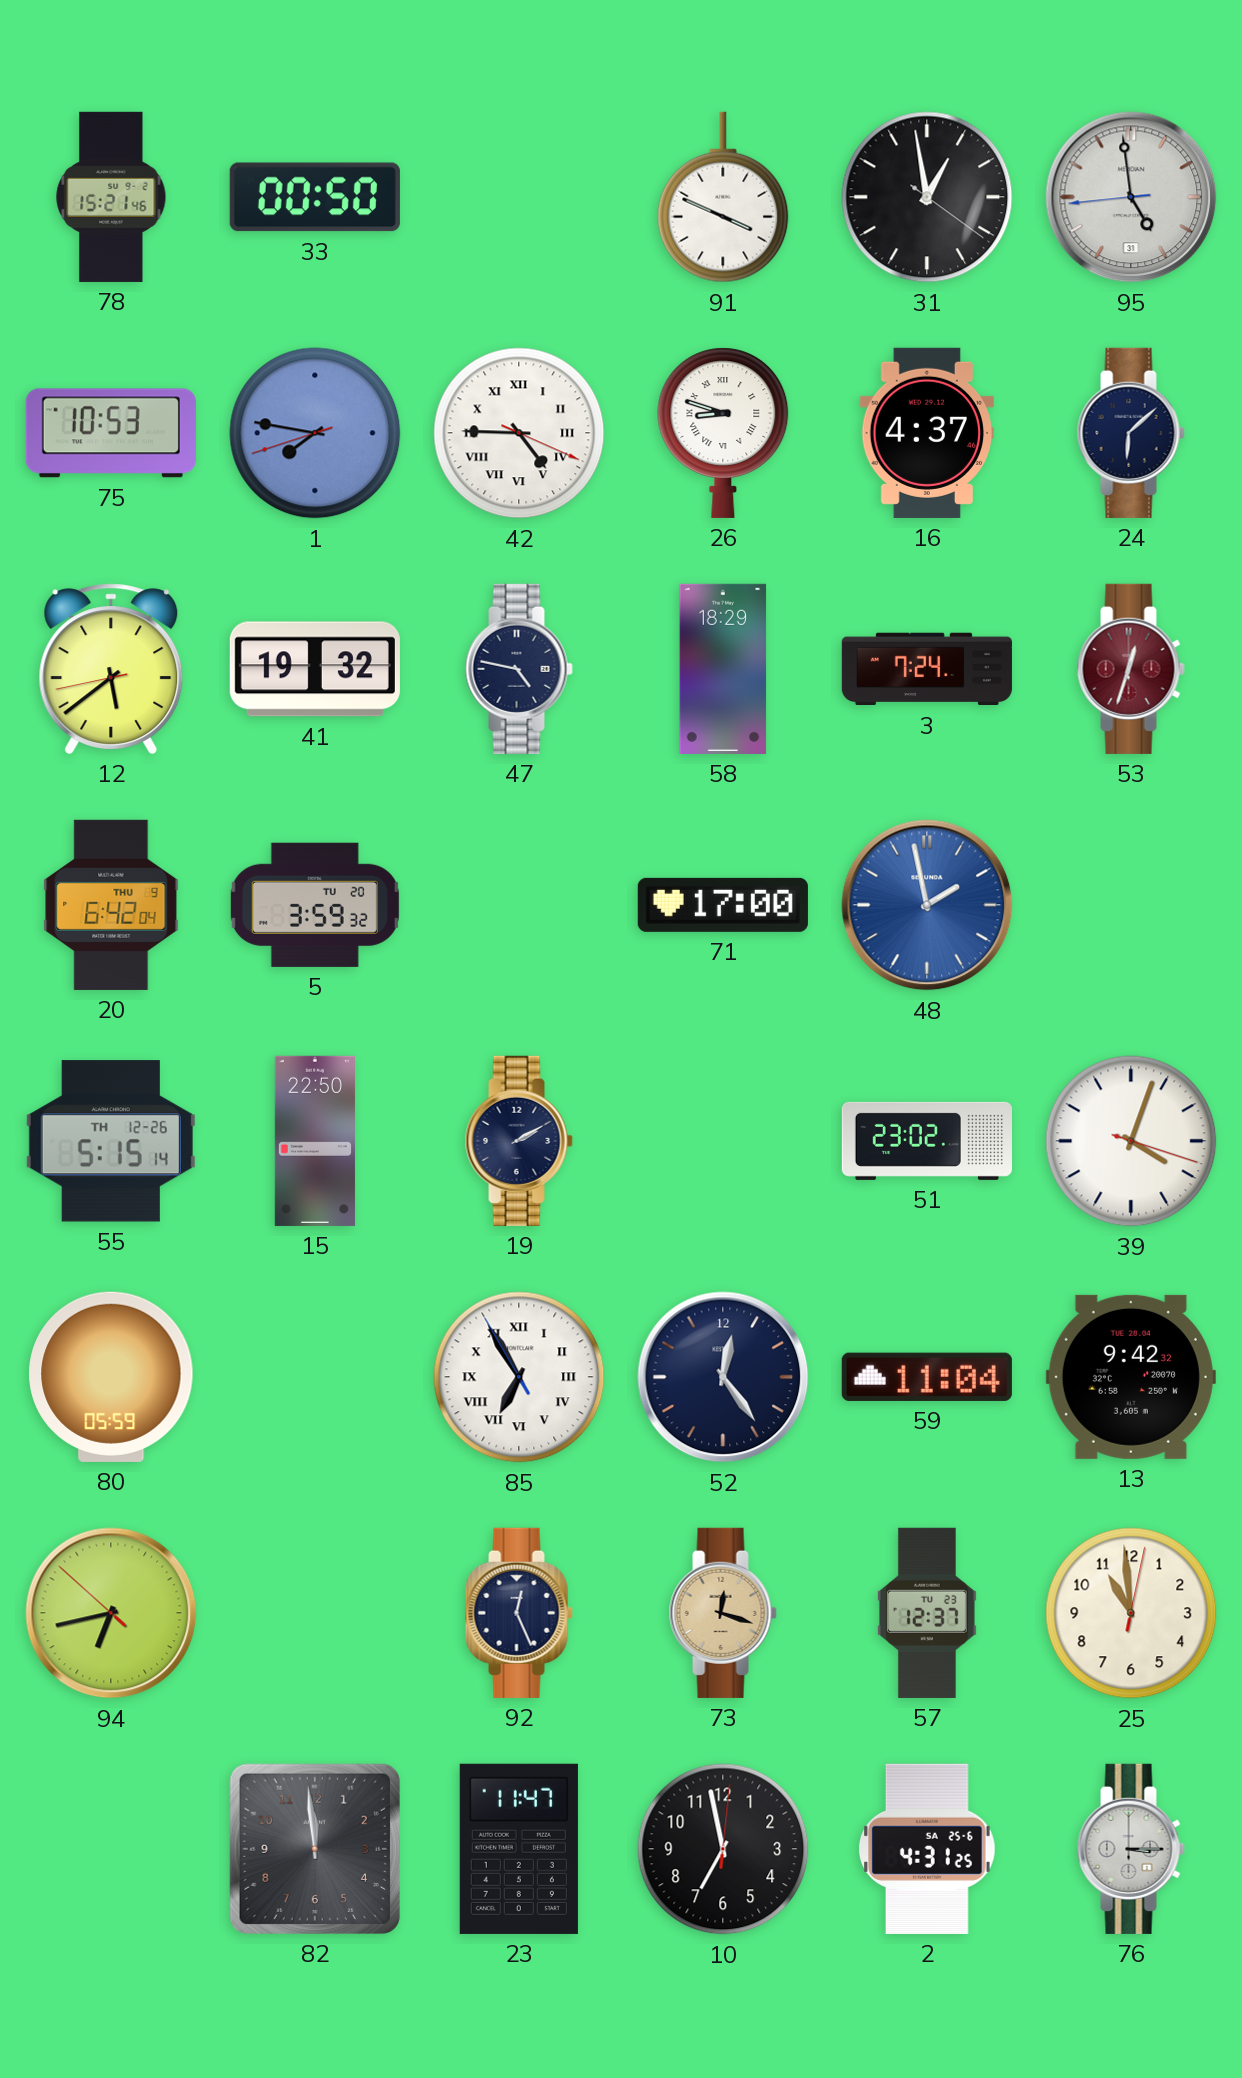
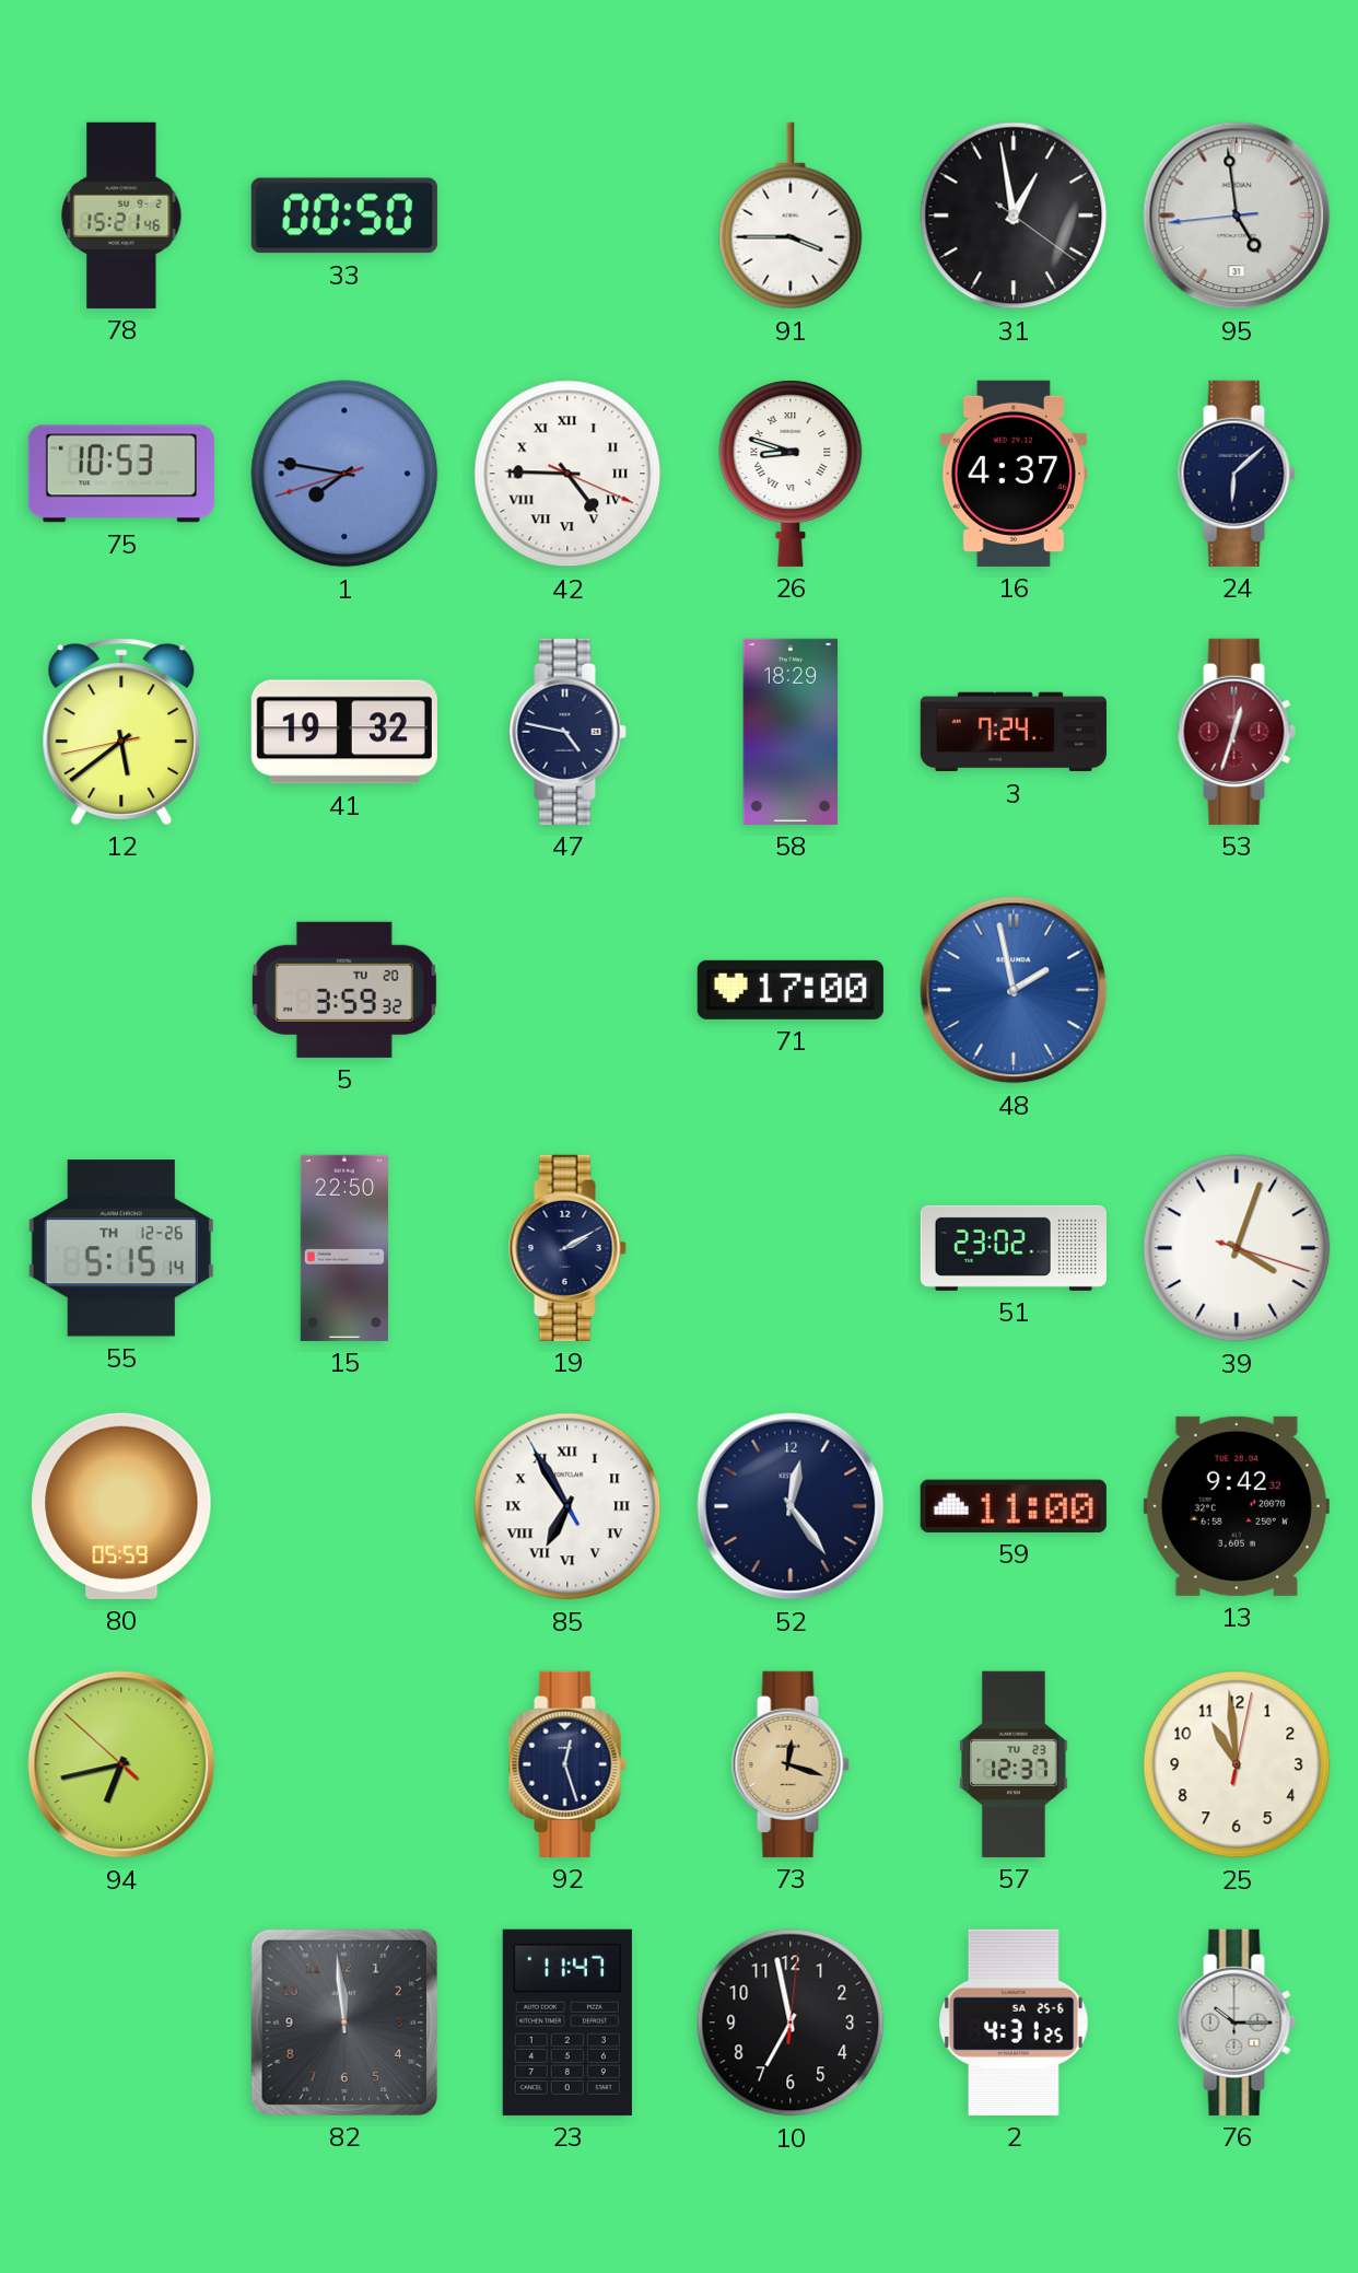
91: 3:49 -> 3:45
20: 6:42 -> none
59: 11:04 -> 11:00
92: 12:26 -> 12:27
76: 3:15 -> 10:15
